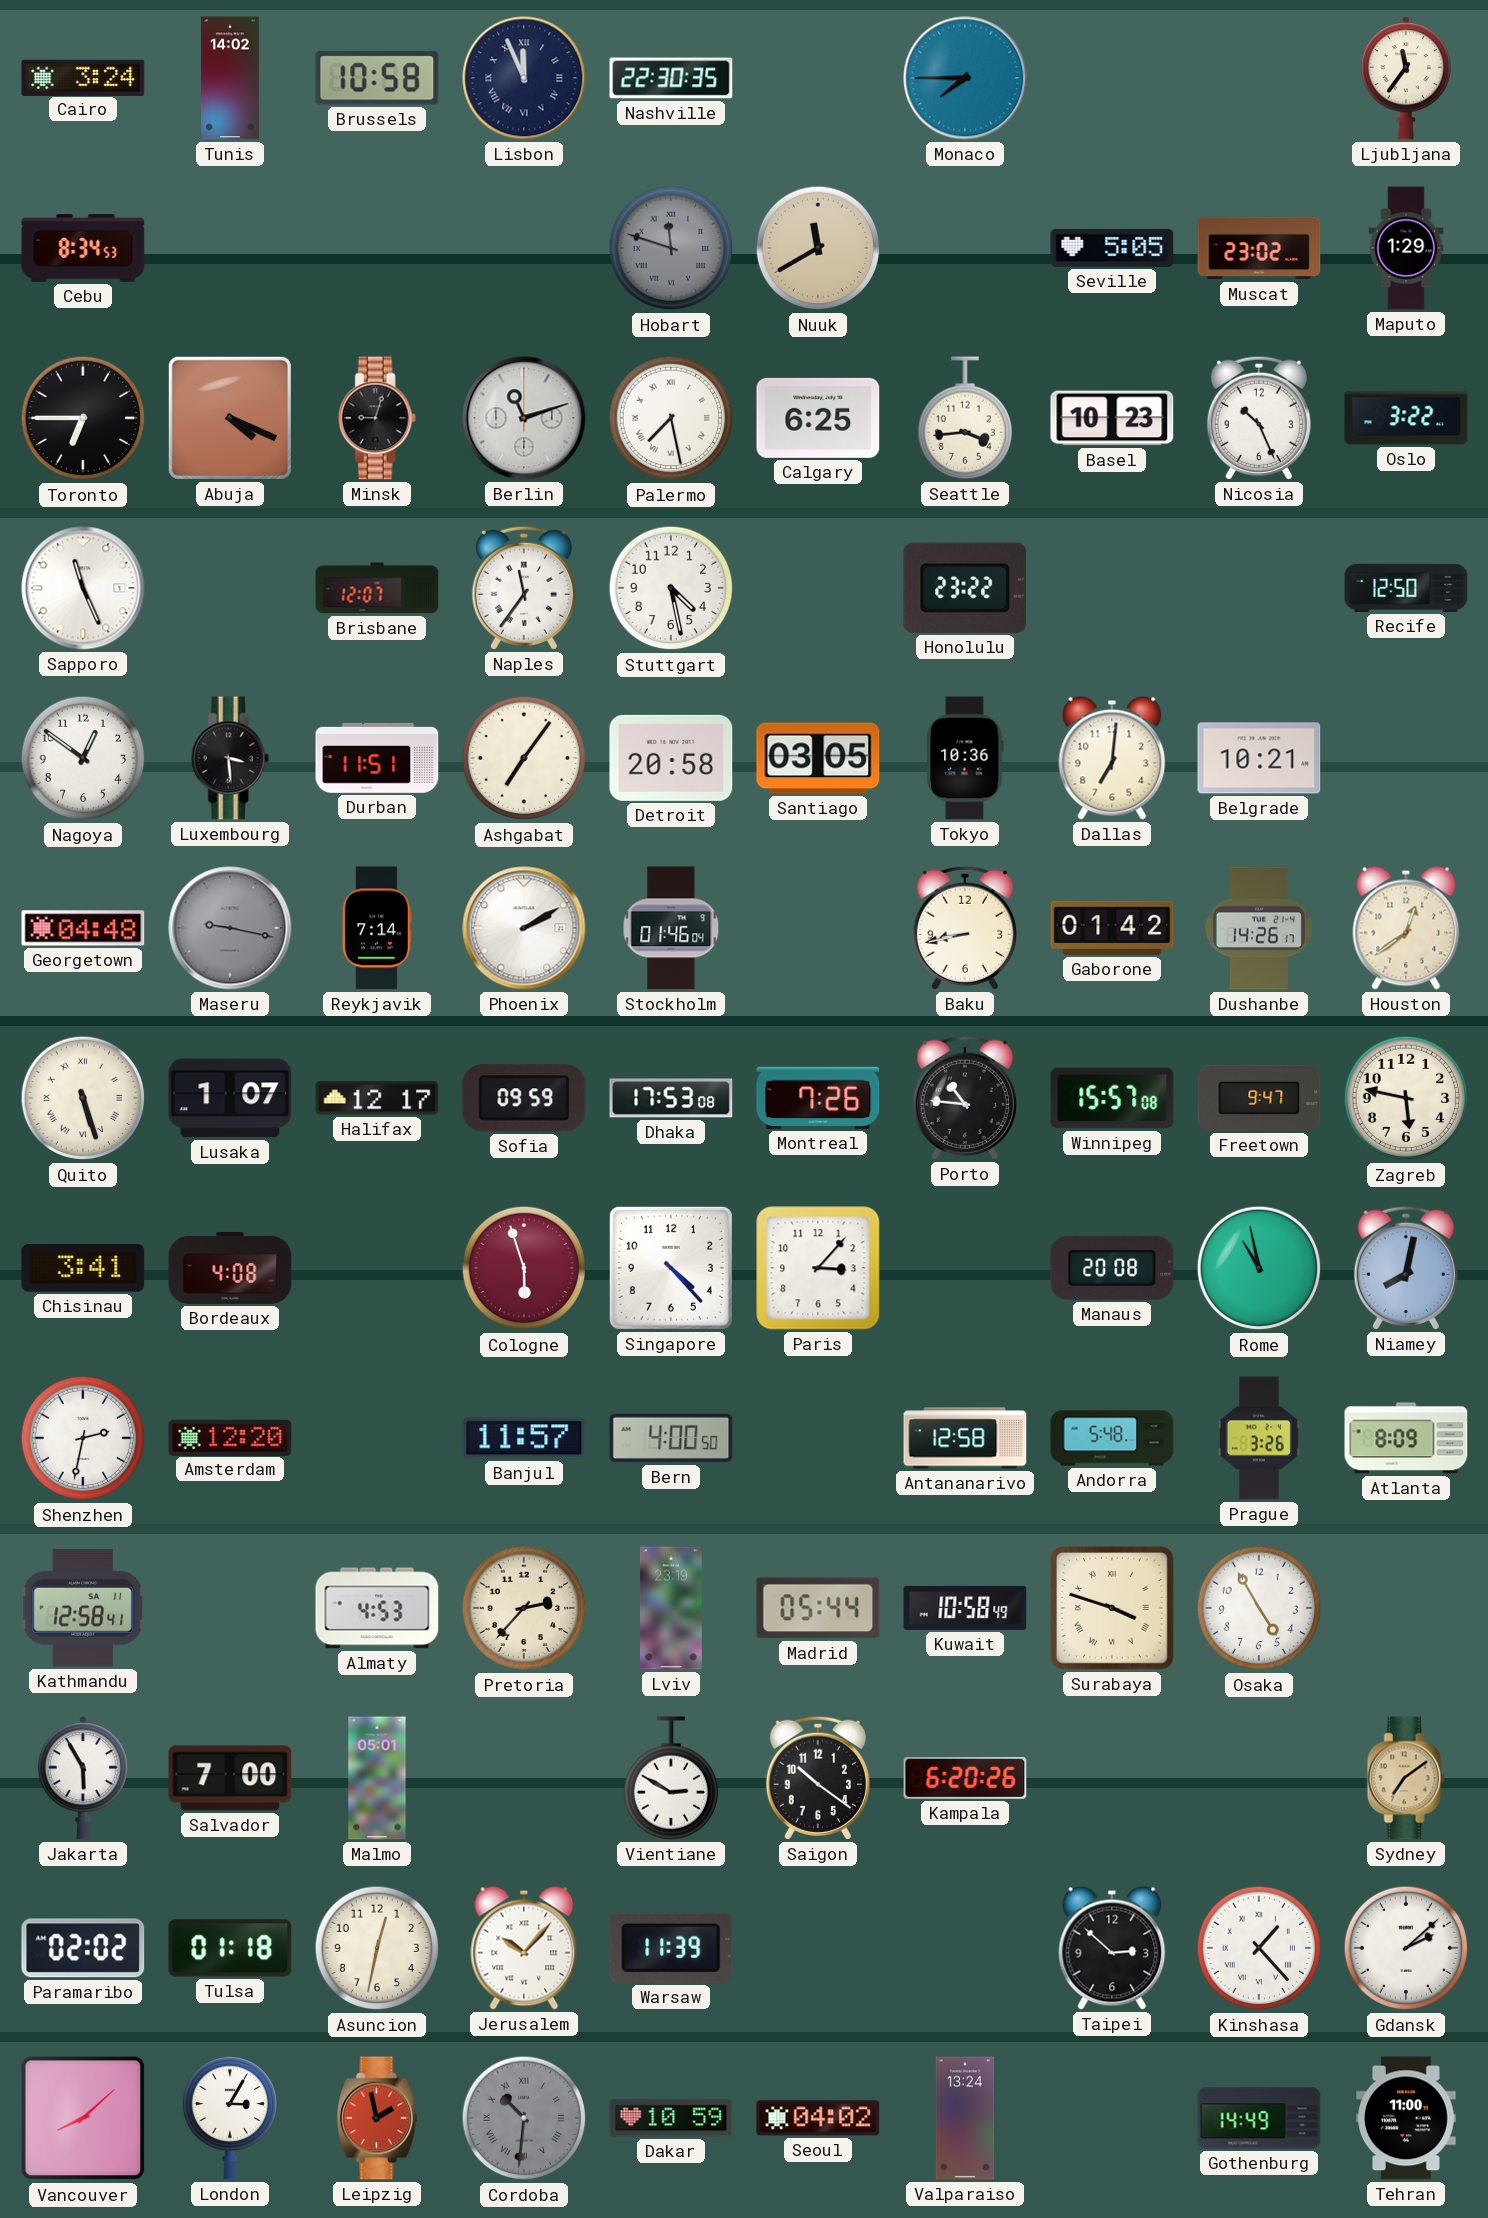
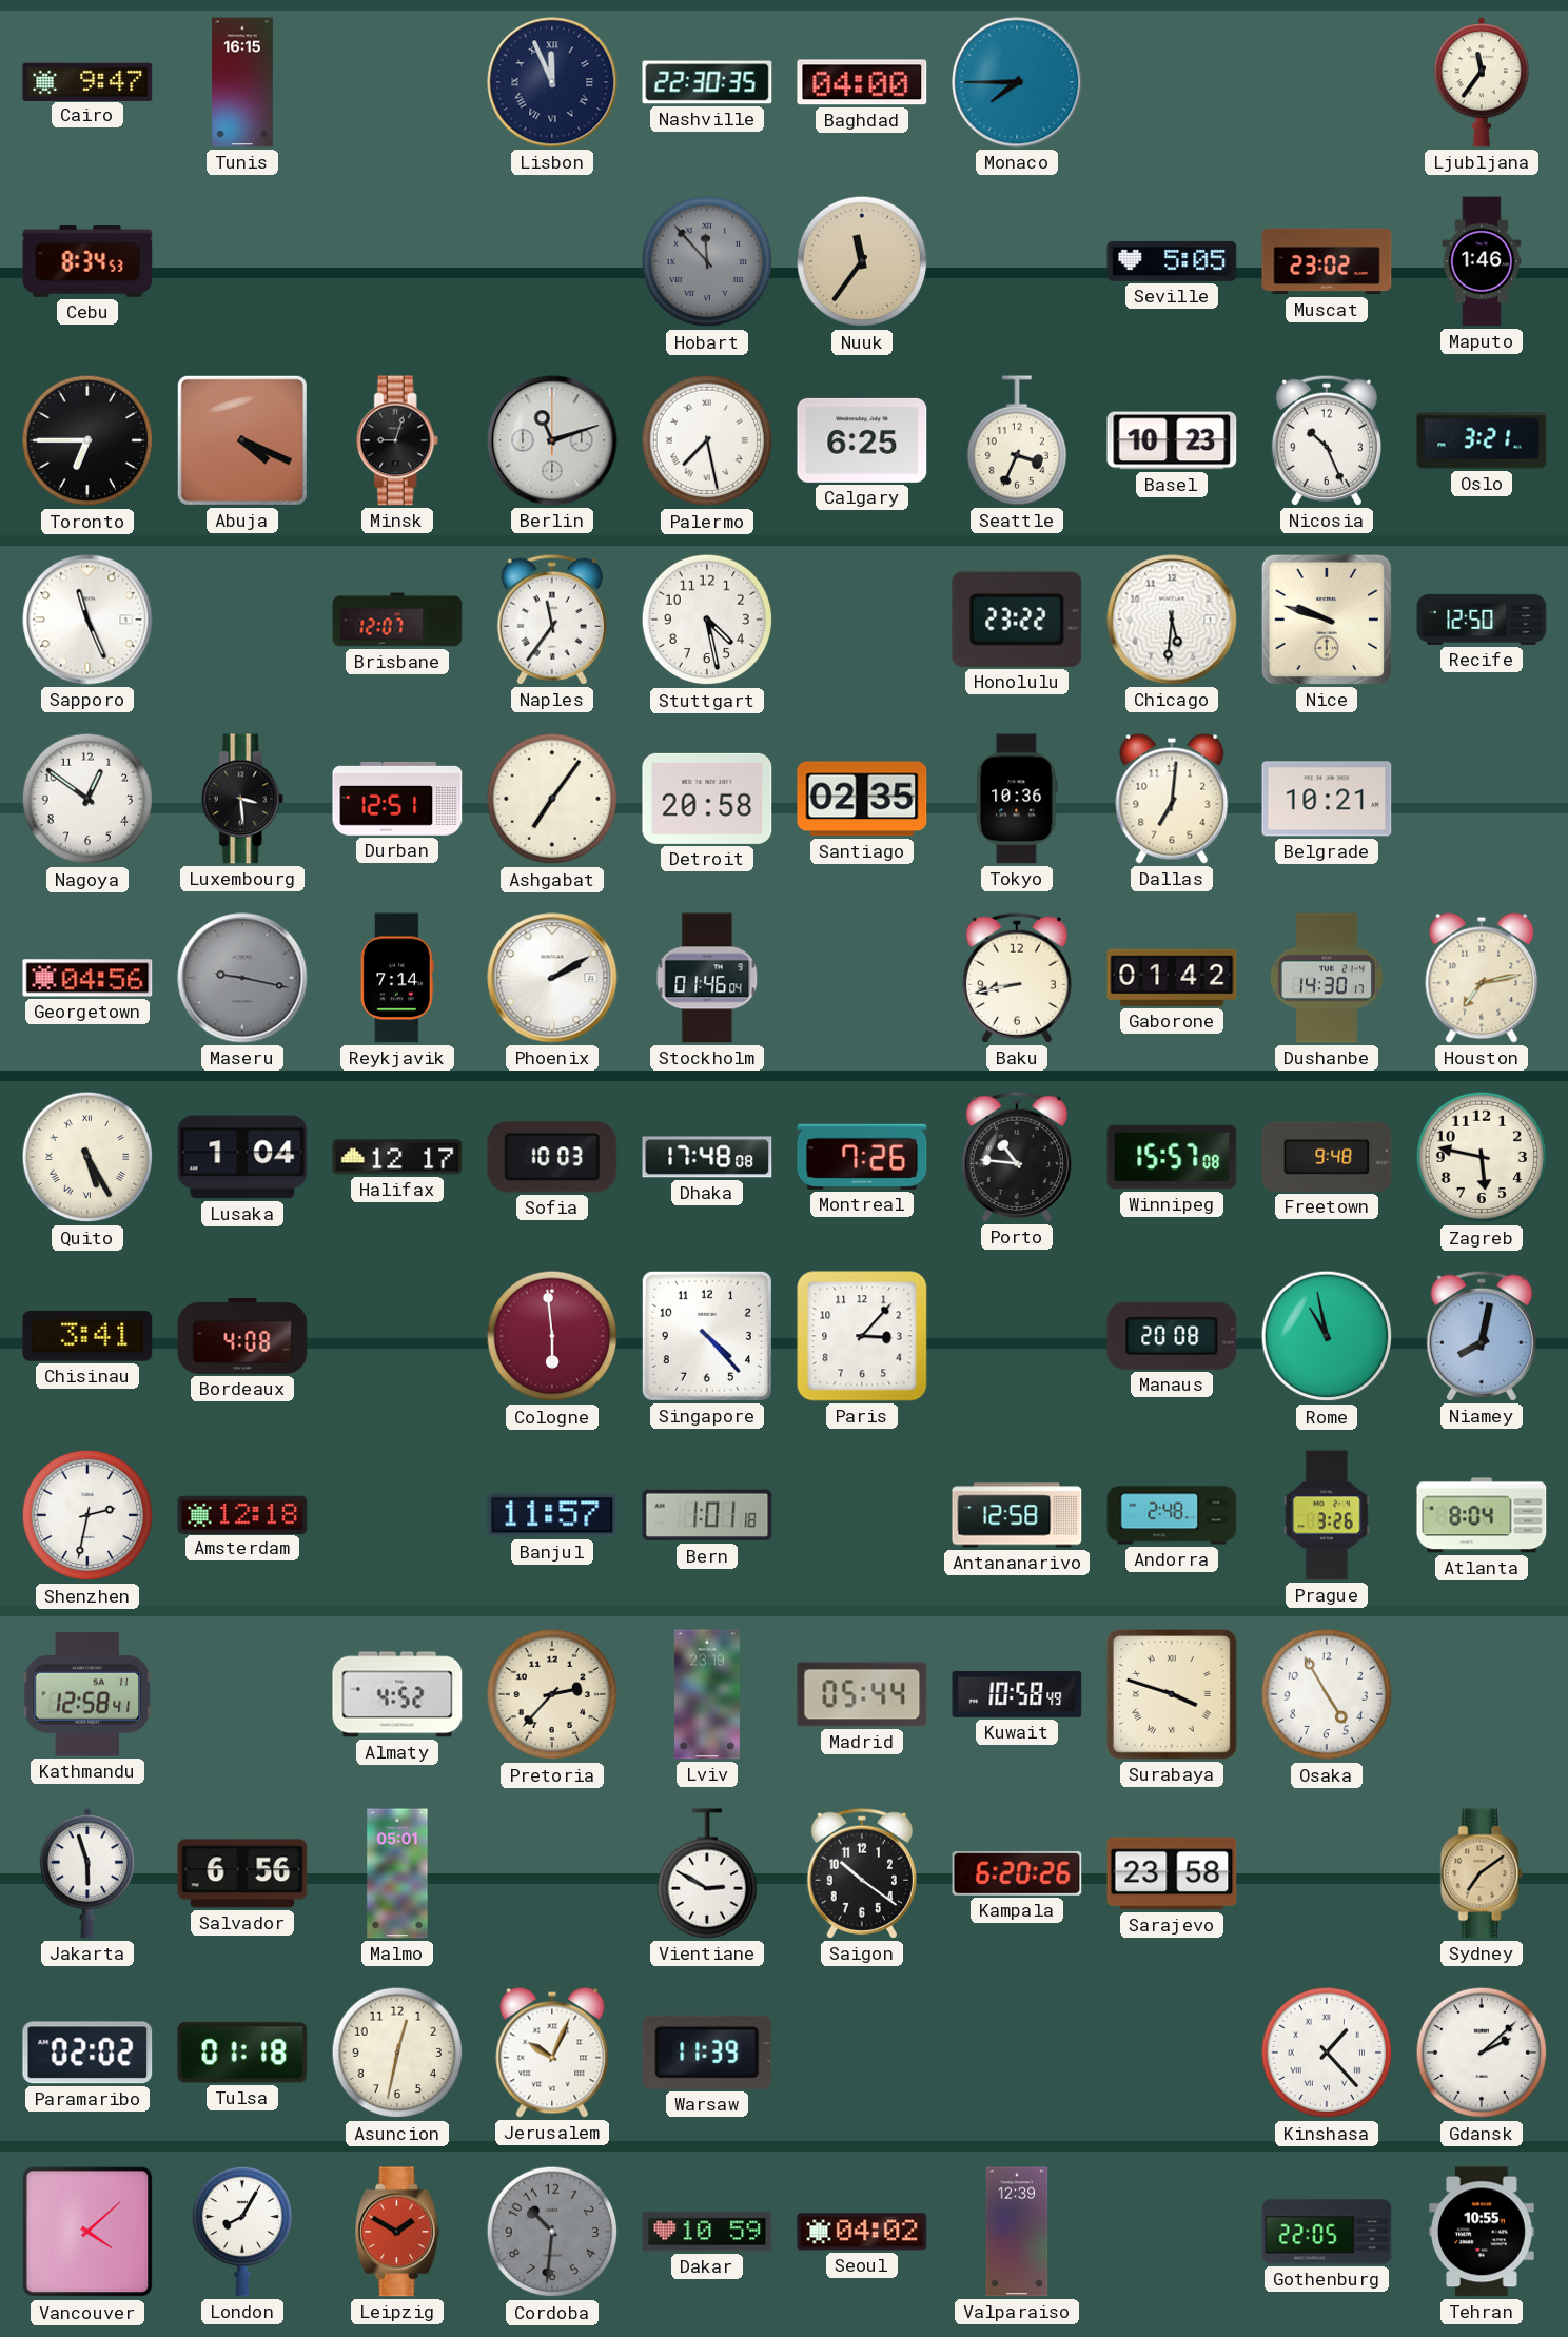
Cairo: 3:24 -> 9:47
Tunis: 14:02 -> 16:15
Brussels: 10:58 -> none
Baghdad: none -> 04:00
Hobart: 11:48 -> 11:53
Nuuk: 11:40 -> 11:36
Maputo: 1:29 -> 1:46
Seattle: 3:44 -> 3:34
Oslo: 3:22 -> 3:21
Chicago: none -> 5:31
Nice: none -> 9:48
Durban: 11:51 -> 12:51
Santiago: 03:05 -> 02:35
Georgetown: 04:48 -> 04:56
Dushanbe: 14:26 -> 14:30
Houston: 12:39 -> 7:13
Quito: 5:27 -> 5:25
Lusaka: 1:07 -> 1:04
Sofia: 09:59 -> 10:03
Dhaka: 17:53 -> 17:48
Freetown: 9:47 -> 9:48
Cologne: 5:57 -> 5:59
Amsterdam: 12:20 -> 12:18
Bern: 4:00 -> 1:01
Andorra: 5:48 -> 2:48
Atlanta: 8:09 -> 8:04
Almaty: 4:53 -> 4:52
Jakarta: 5:55 -> 5:57
Salvador: 7:00 -> 6:56
Sarajevo: none -> 23:58
Jerusalem: 10:07 -> 10:04
Taipei: 2:52 -> none
Vancouver: 8:08 -> 4:08
London: 3:05 -> 8:05
Leipzig: 1:58 -> 1:50
Cordoba numerals: Roman -> Arabic
Valparaiso: 13:24 -> 12:39
Gothenburg: 14:49 -> 22:05
Tehran: 11:00 -> 10:55
